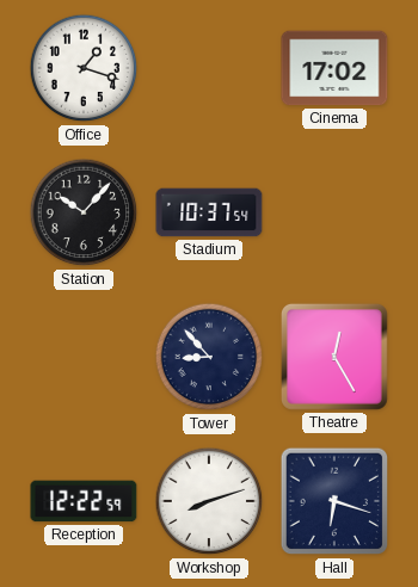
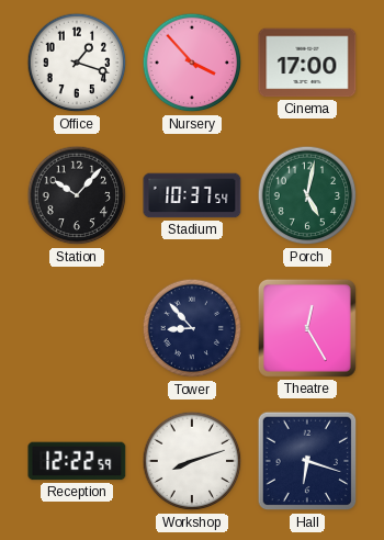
Nursery: none -> 3:53
Cinema: 17:02 -> 17:00
Porch: none -> 5:02
